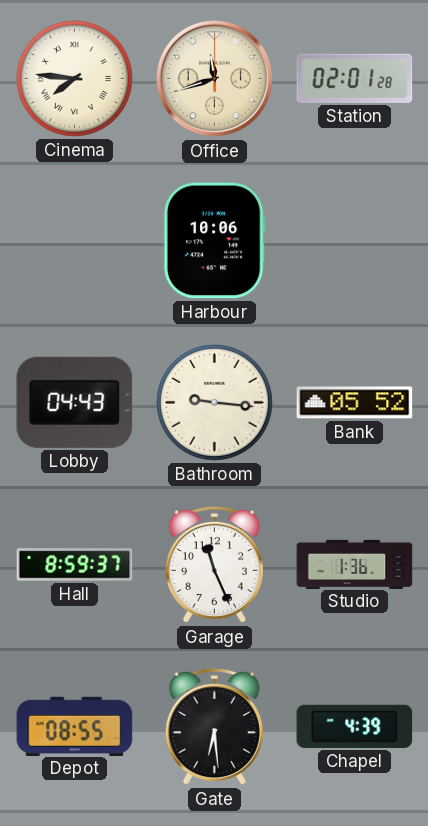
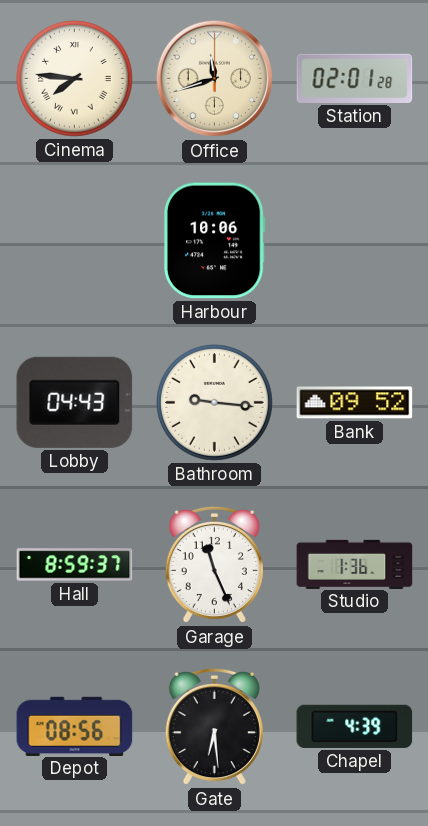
Bank: 05:52 -> 09:52
Depot: 08:55 -> 08:56
